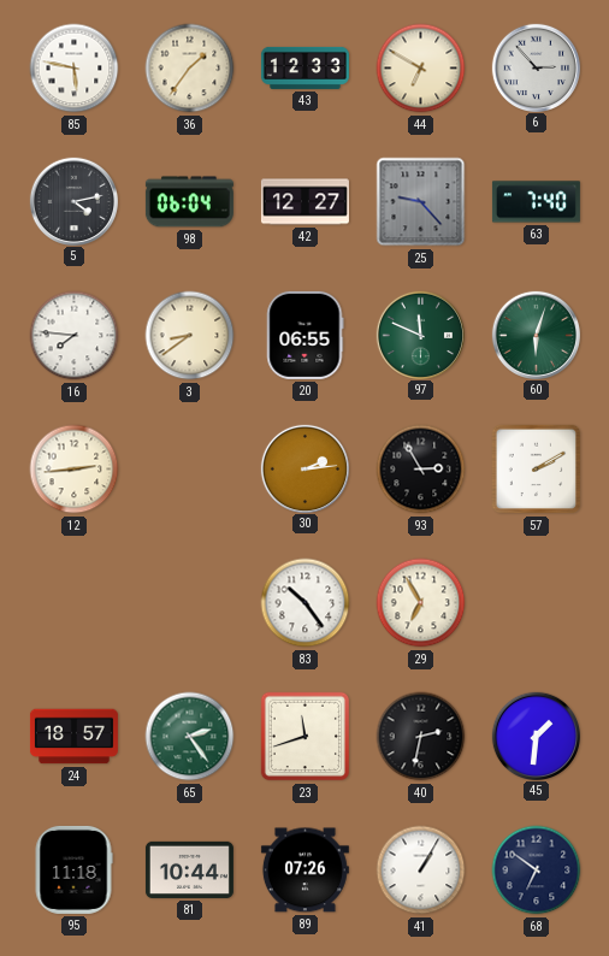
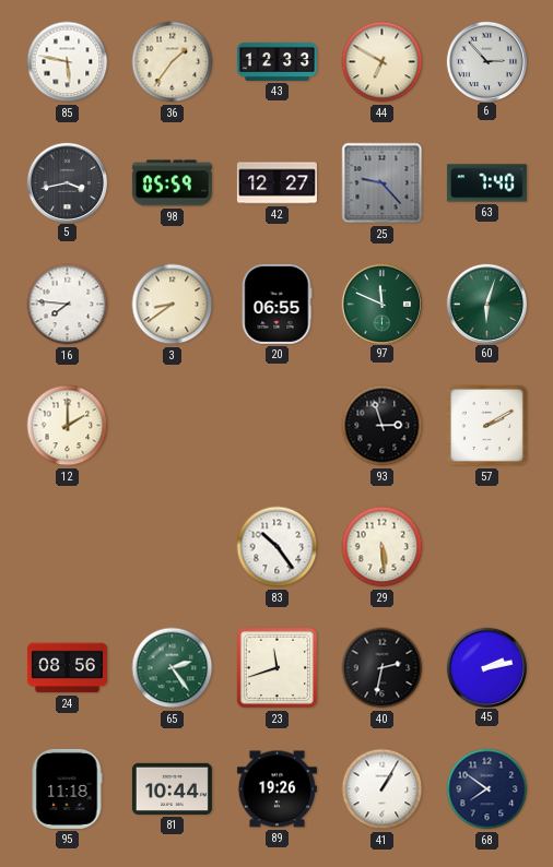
5: 4:13 -> 3:43
98: 06:04 -> 05:59
12: 2:44 -> 2:00
30: 2:14 -> none
93: 2:55 -> 2:57
29: 6:55 -> 5:29
24: 18:57 -> 08:56
45: 1:31 -> 2:13
89: 07:26 -> 19:26
68: 6:51 -> 7:51
